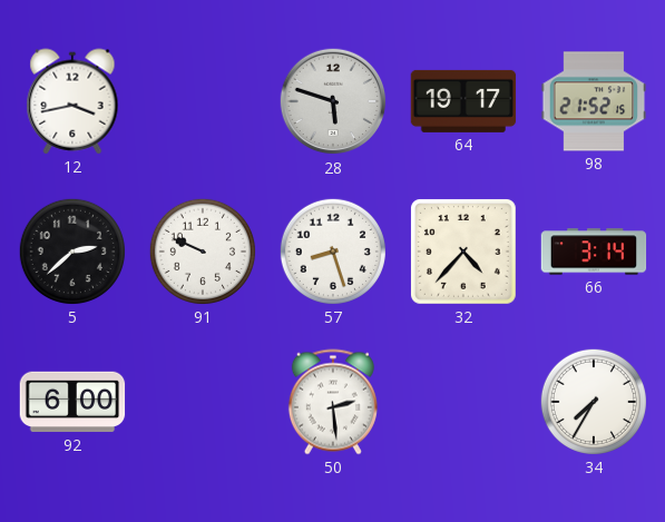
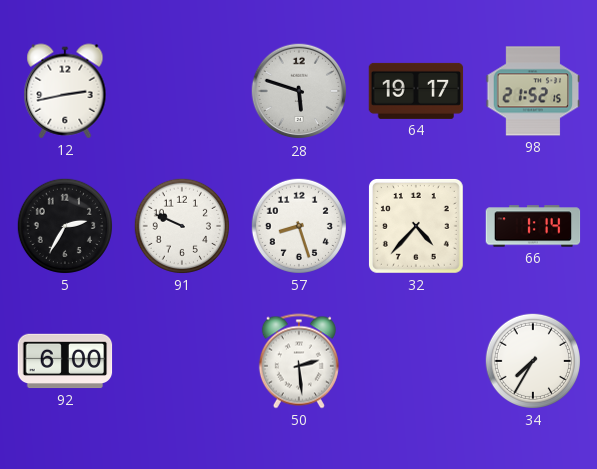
12: 3:43 -> 2:43
5: 2:38 -> 2:35
66: 3:14 -> 1:14
